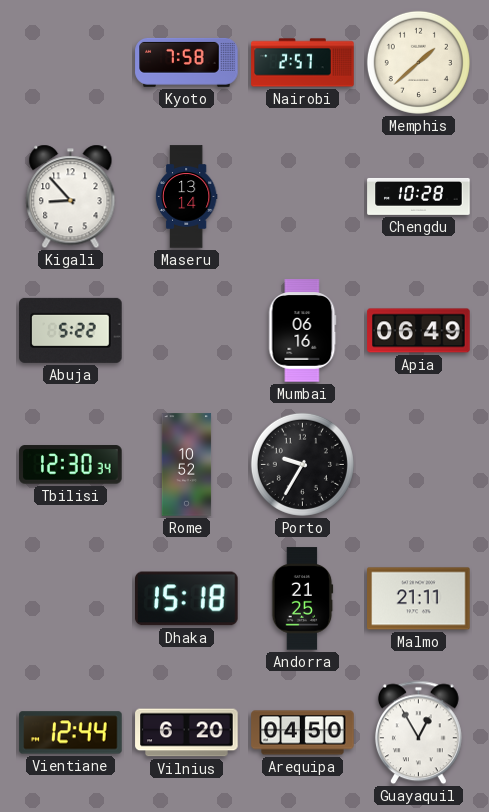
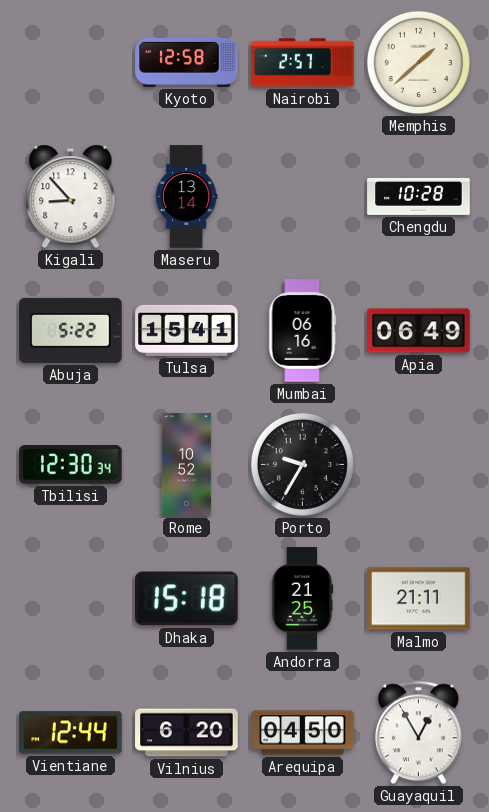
Kyoto: 7:58 -> 12:58
Tulsa: none -> 15:41
